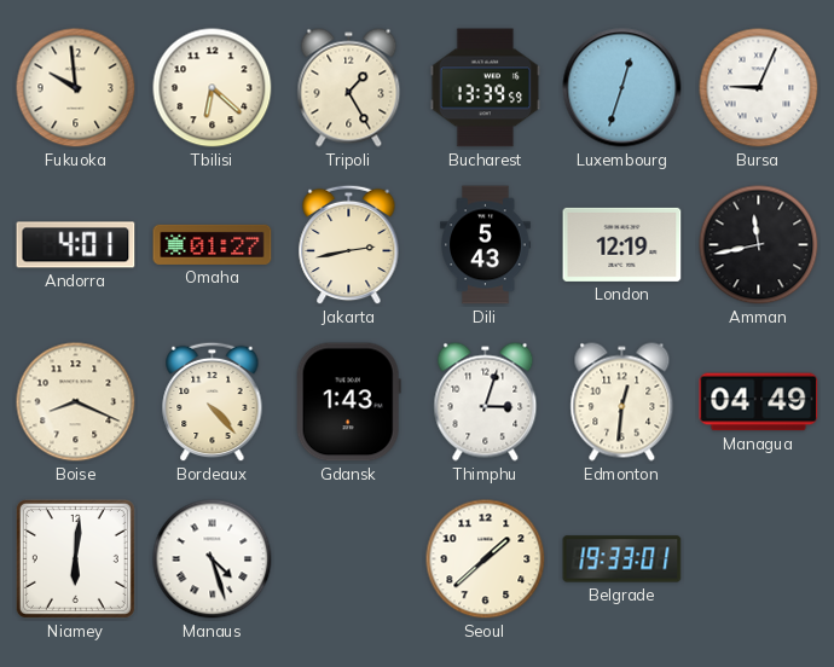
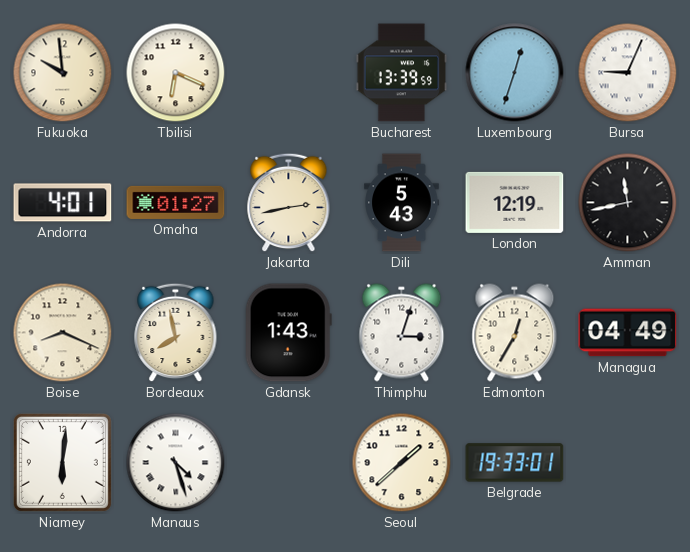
Tbilisi: 6:22 -> 6:19
Tripoli: 1:25 -> none
Bordeaux: 4:23 -> 7:58
Edmonton: 12:31 -> 12:35
